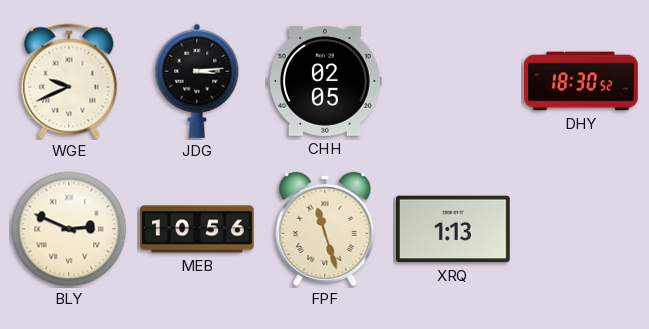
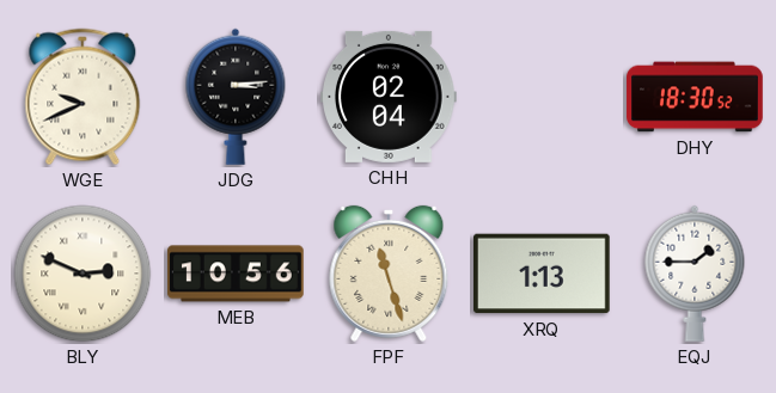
CHH: 02:05 -> 02:04
EQJ: none -> 1:45
